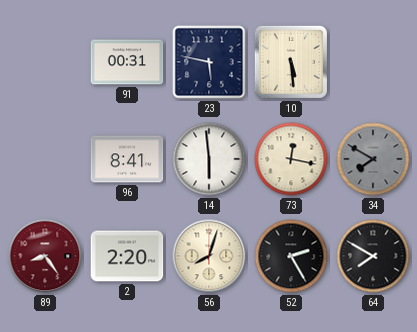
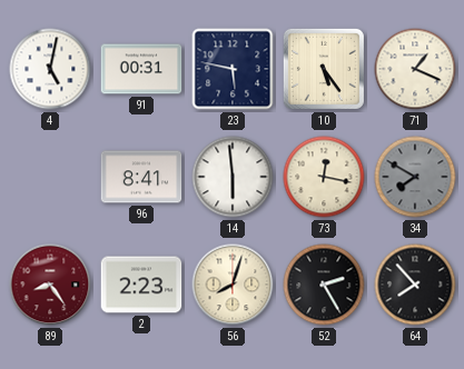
4: none -> 5:02
10: 5:29 -> 5:24
71: none -> 1:19
2: 2:20 -> 2:23
64: 7:50 -> 7:53
